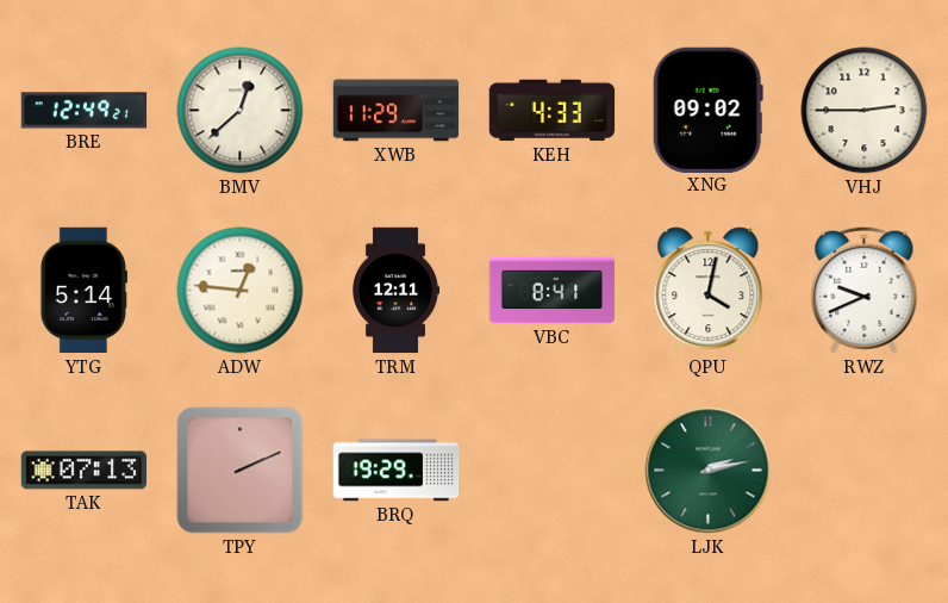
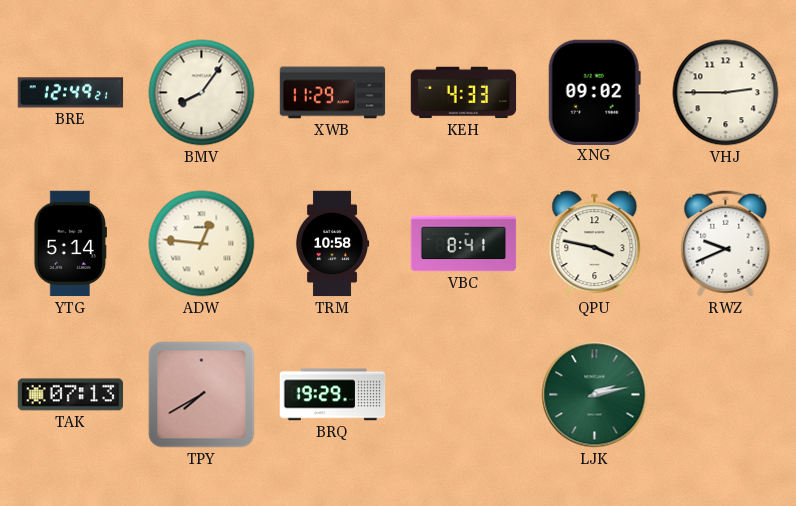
BMV: 12:38 -> 8:06
TRM: 12:11 -> 10:58
QPU: 4:02 -> 3:47
TPY: 2:11 -> 7:40
